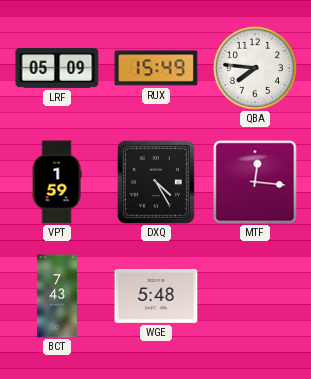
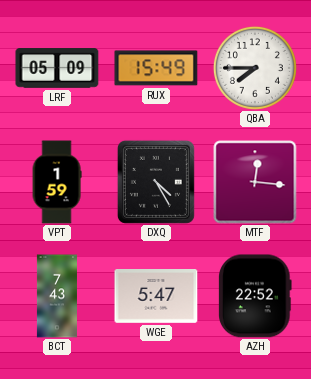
QBA: 7:46 -> 7:45
WGE: 5:48 -> 5:47
AZH: none -> 22:52
